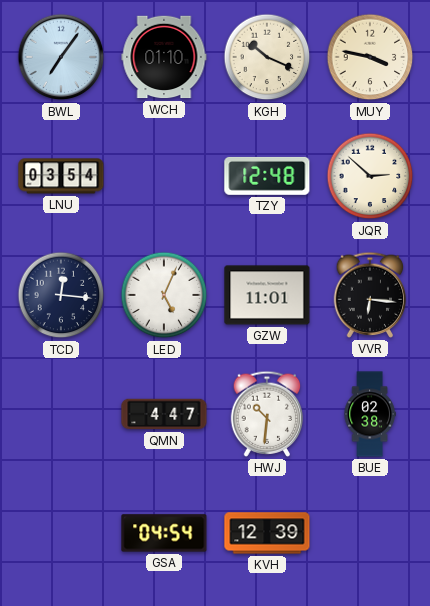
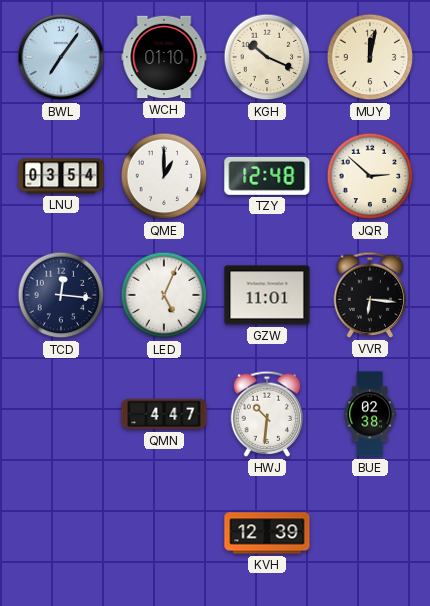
MUY: 3:47 -> 12:02
QME: none -> 1:00
GSA: 04:54 -> none
